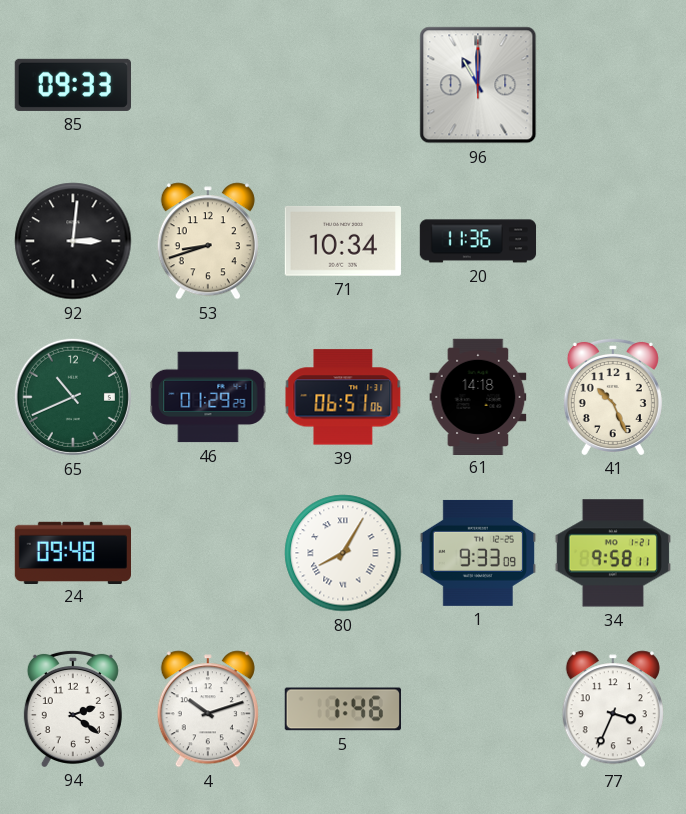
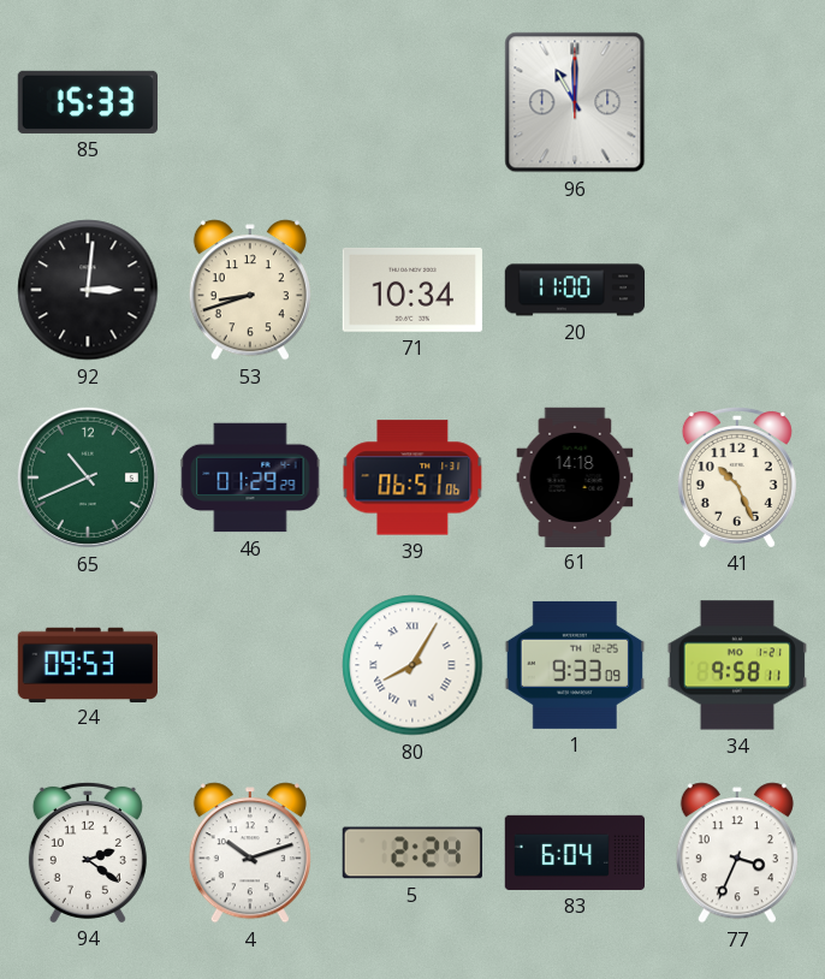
85: 09:33 -> 15:33
20: 11:36 -> 11:00
24: 09:48 -> 09:53
5: 1:46 -> 2:24
83: none -> 6:04
